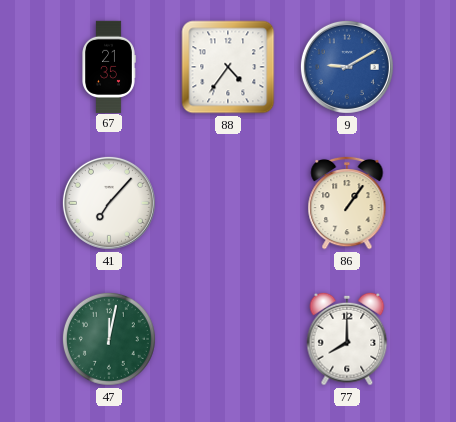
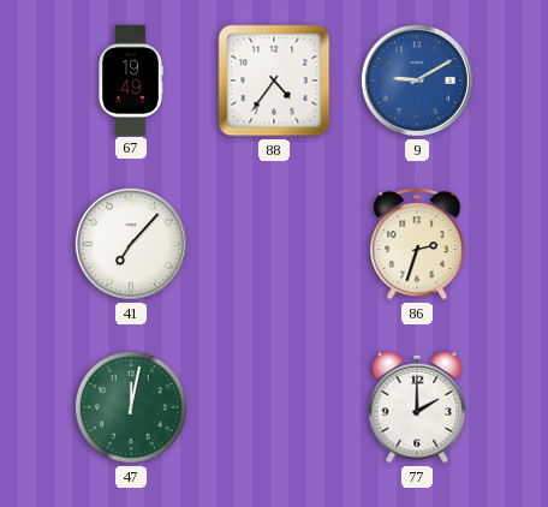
67: 21:35 -> 19:49
86: 1:06 -> 2:33
77: 8:00 -> 2:00
